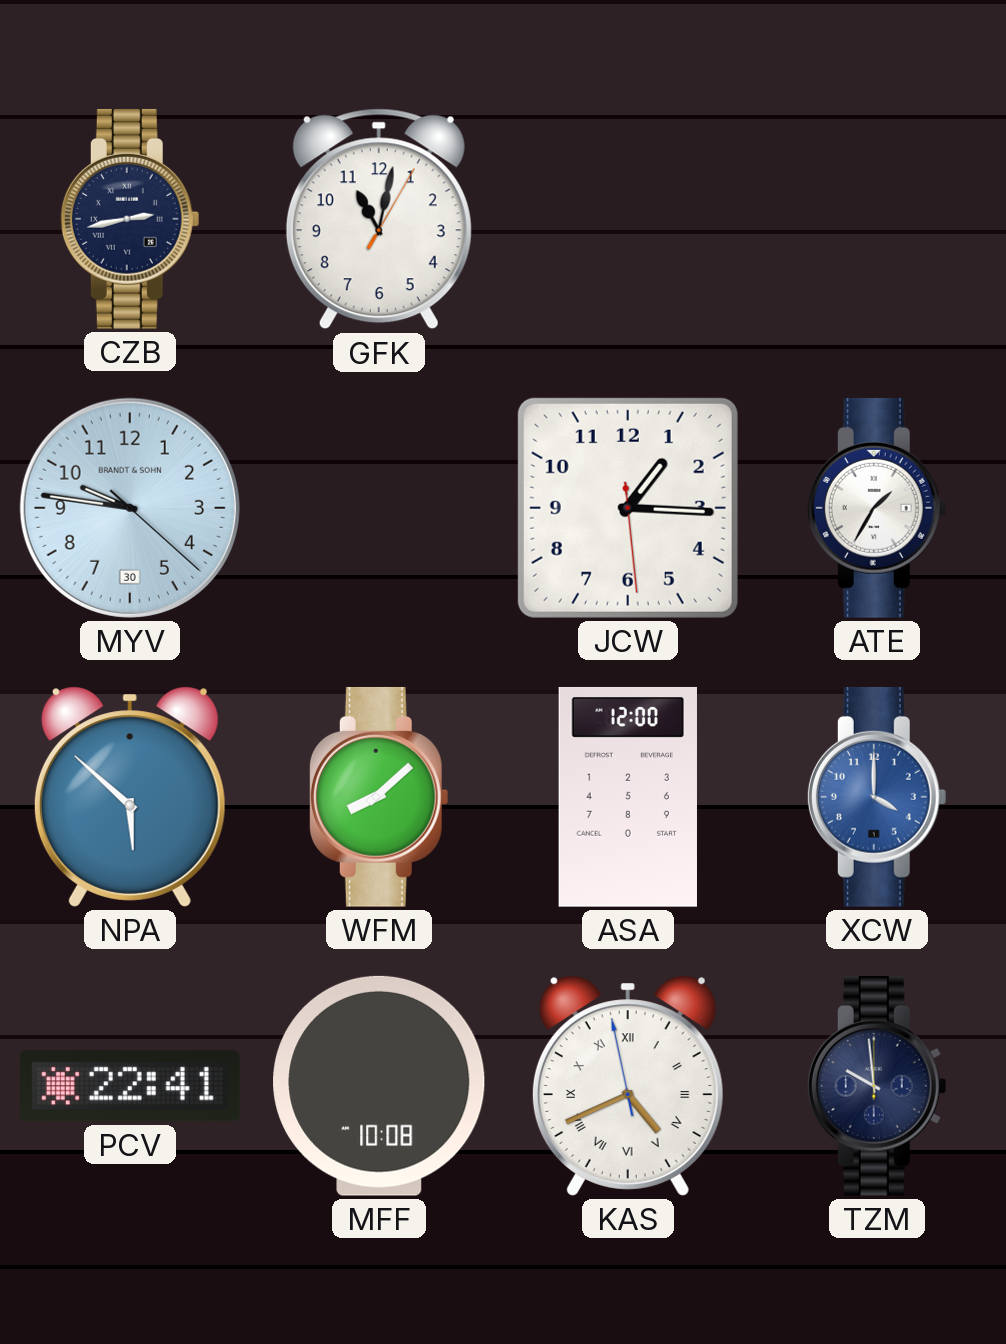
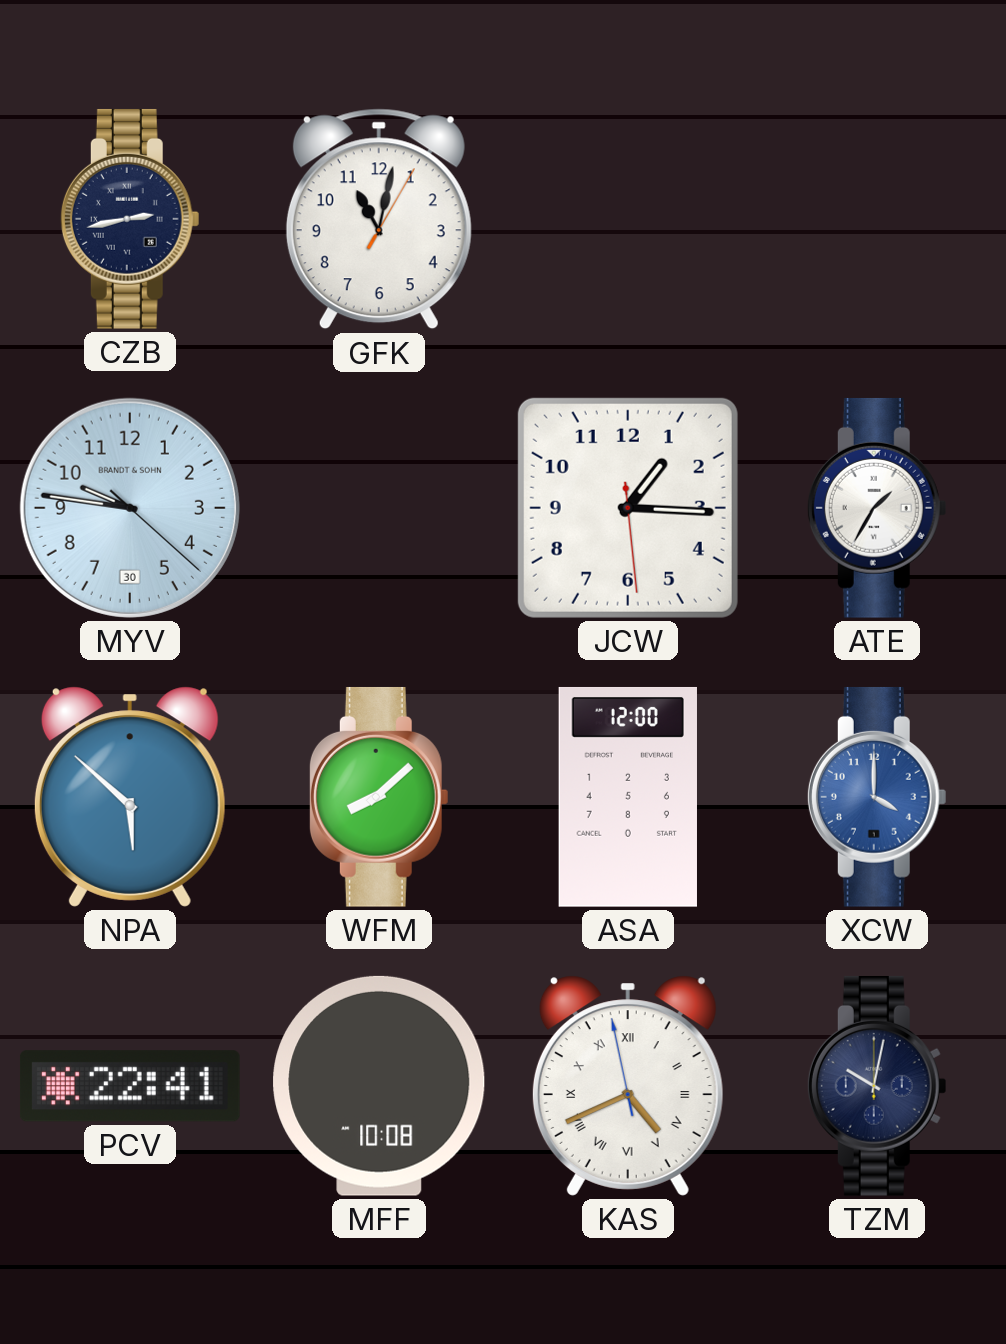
TZM: 9:59 -> 10:02
